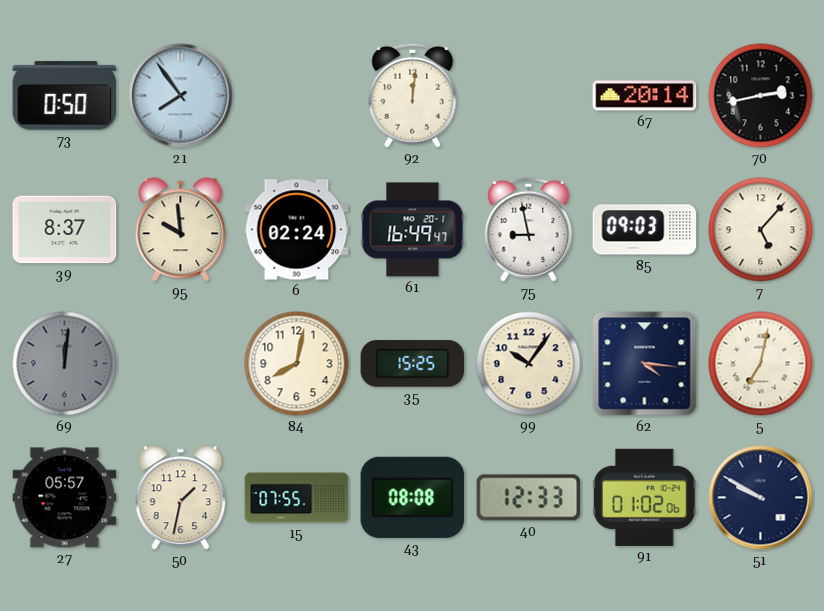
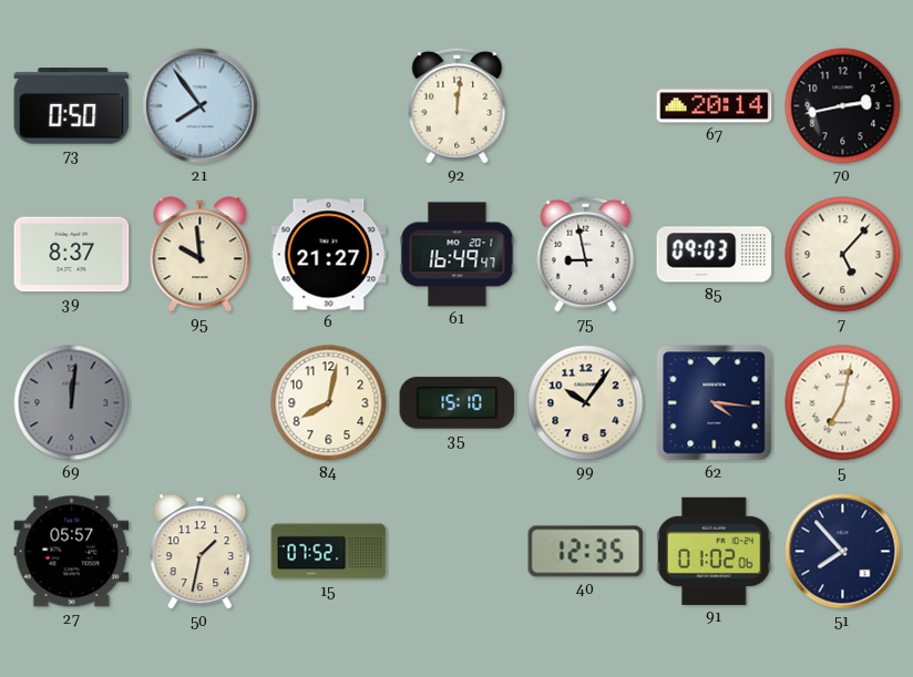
6: 02:24 -> 21:27
35: 15:25 -> 15:10
15: 07:55 -> 07:52
43: 08:08 -> none
40: 12:33 -> 12:35
51: 9:50 -> 7:53
